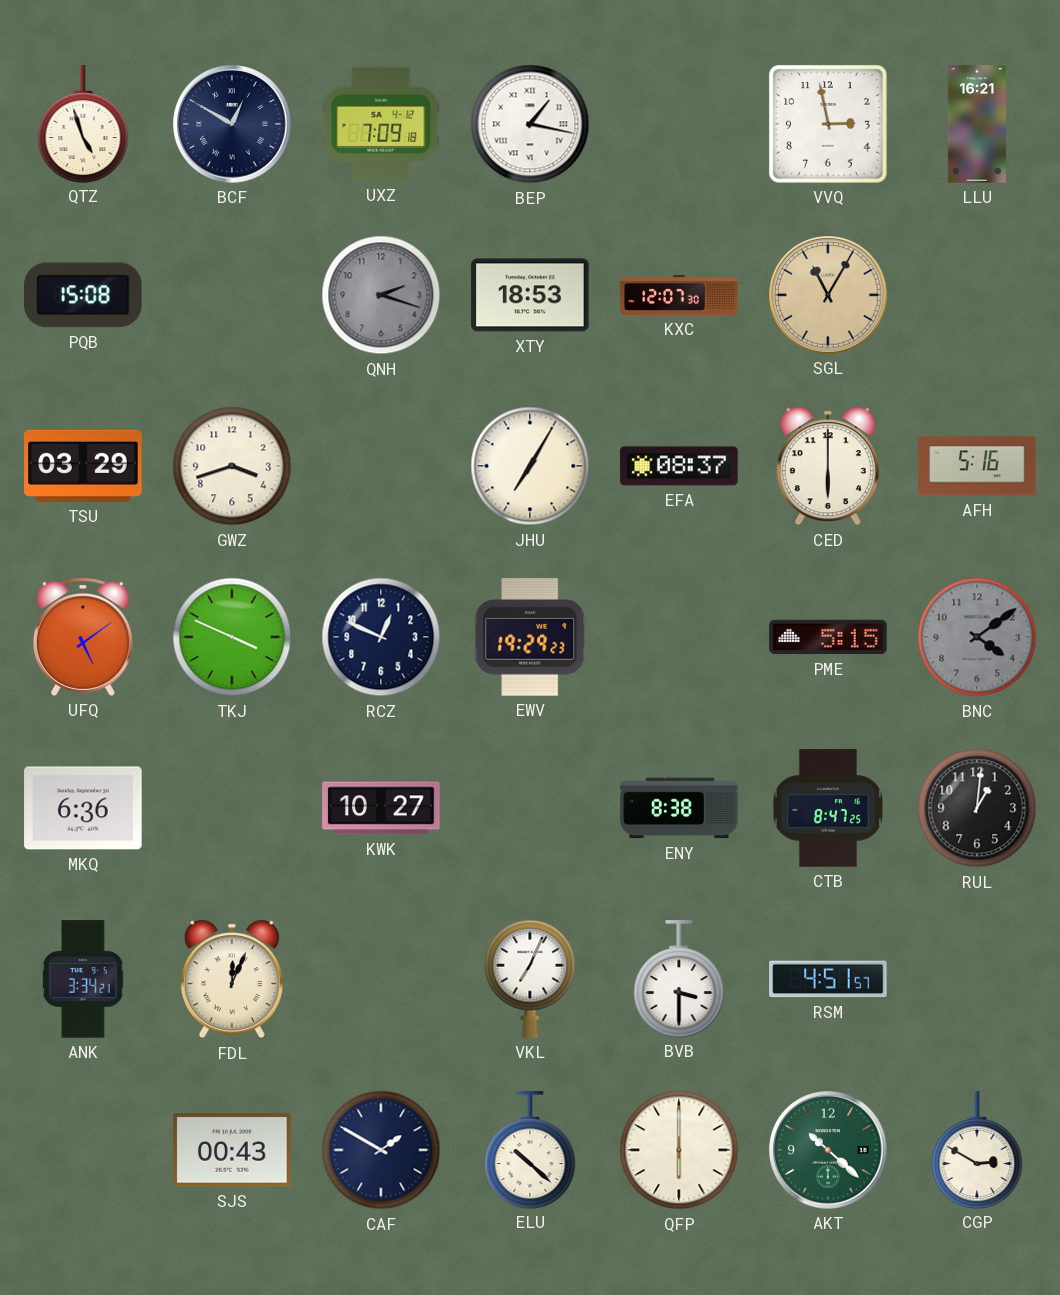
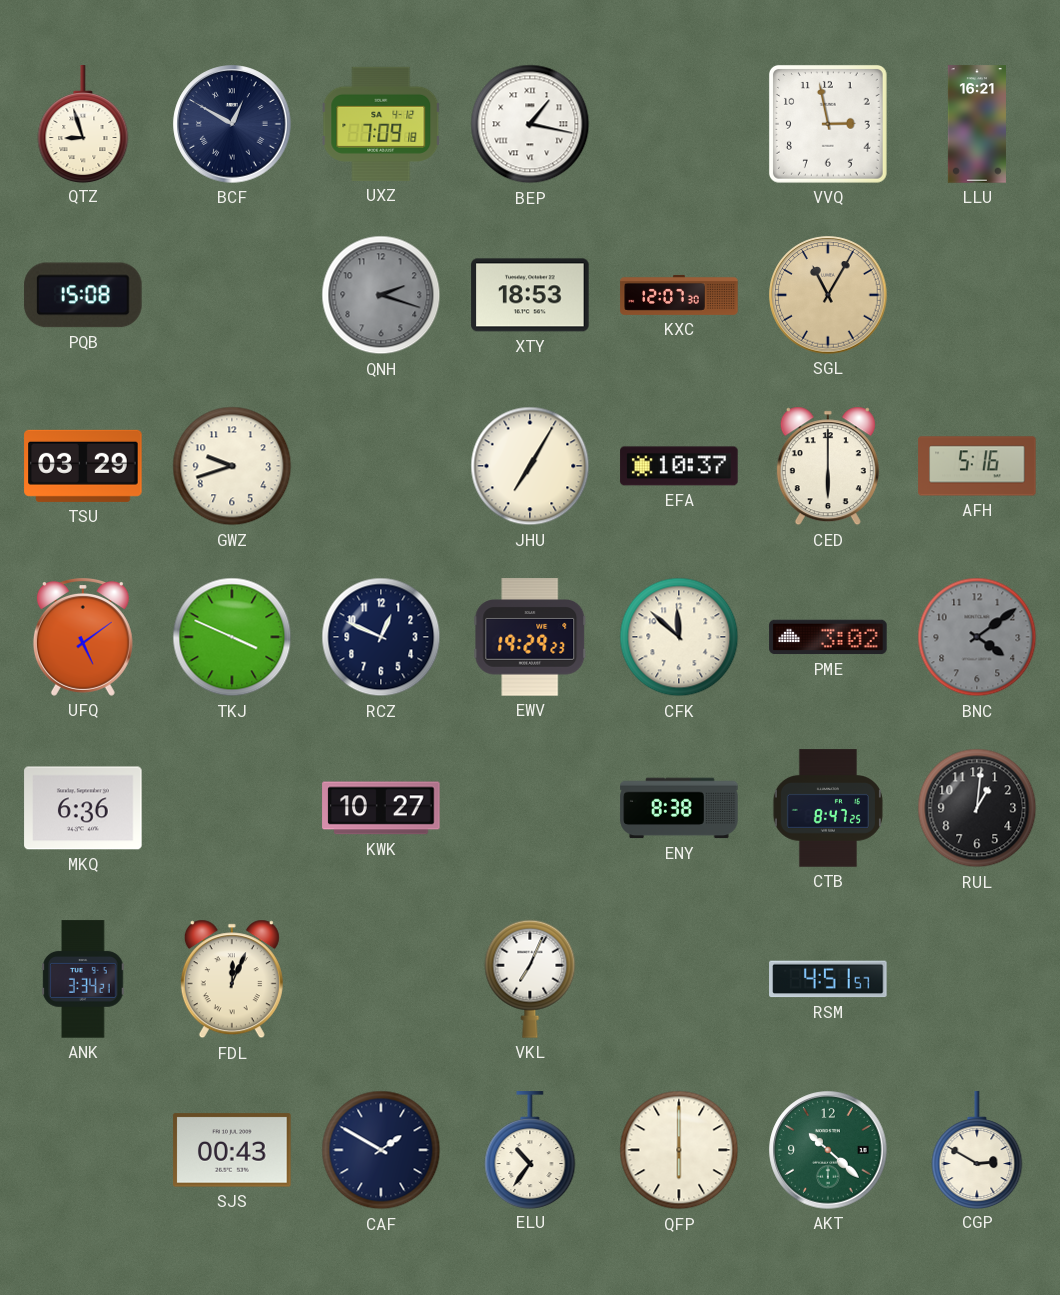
QTZ: 4:57 -> 8:57
GWZ: 3:42 -> 9:42
EFA: 08:37 -> 10:37
CFK: none -> 11:52
PME: 5:15 -> 3:02
BVB: 3:30 -> none
ELU: 10:22 -> 10:36
